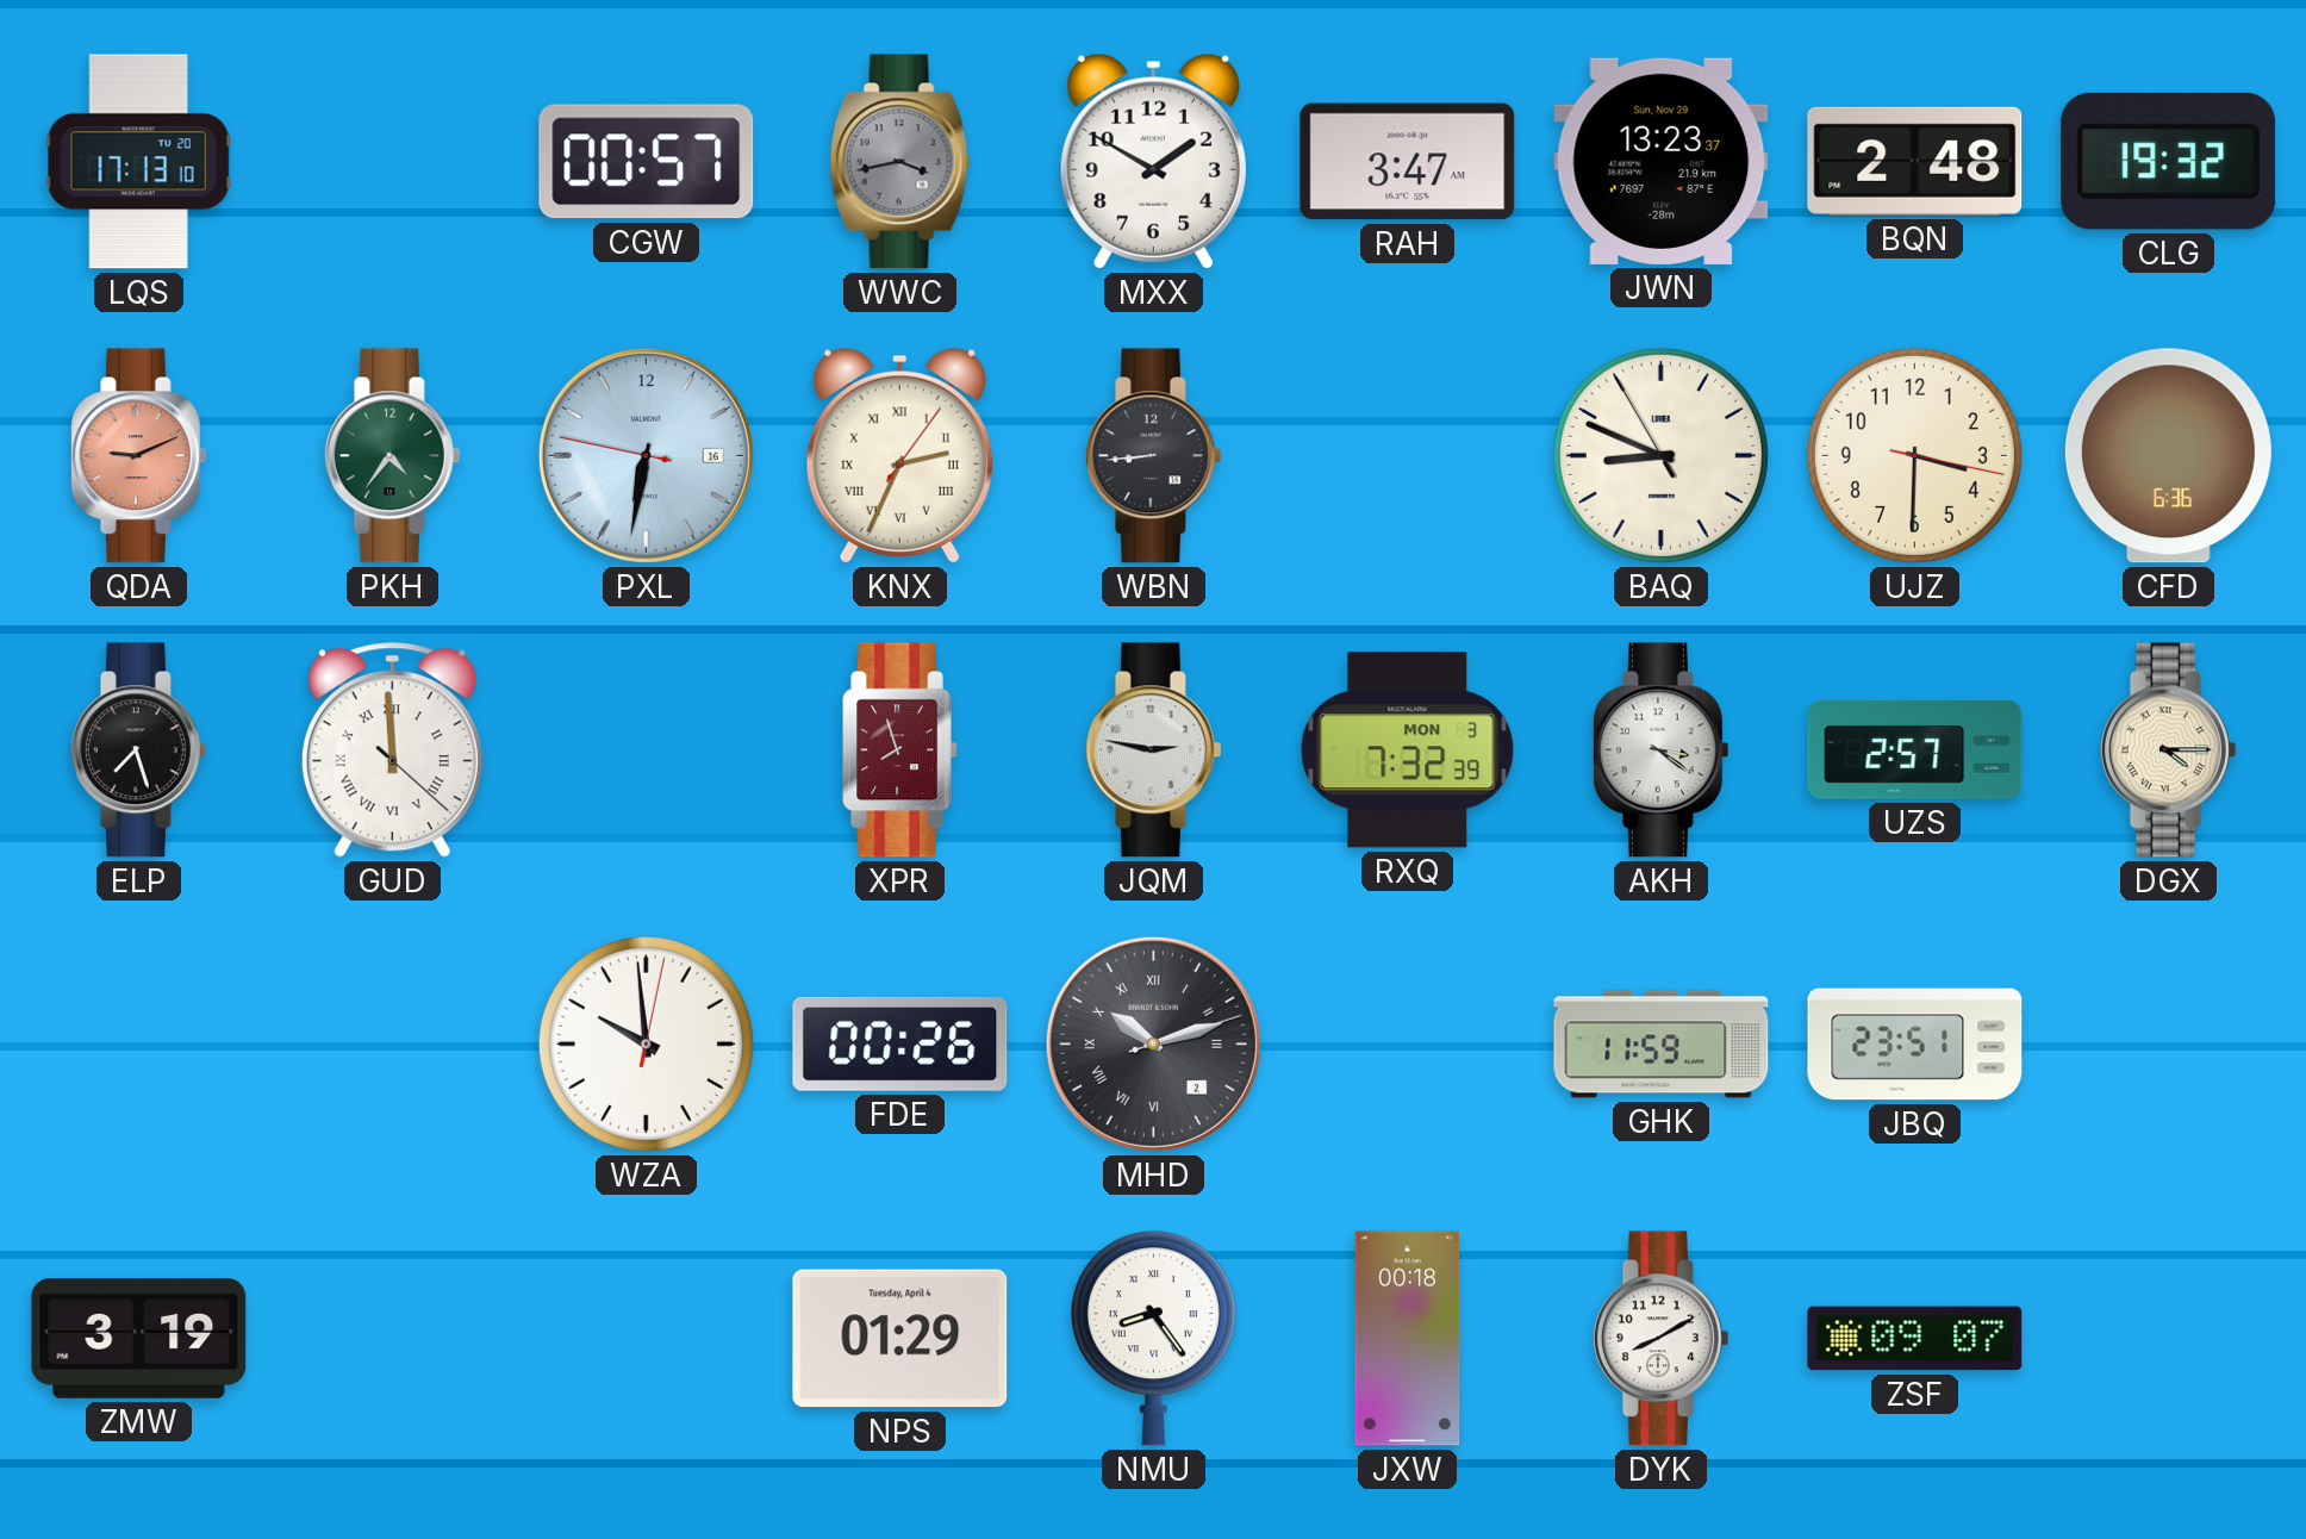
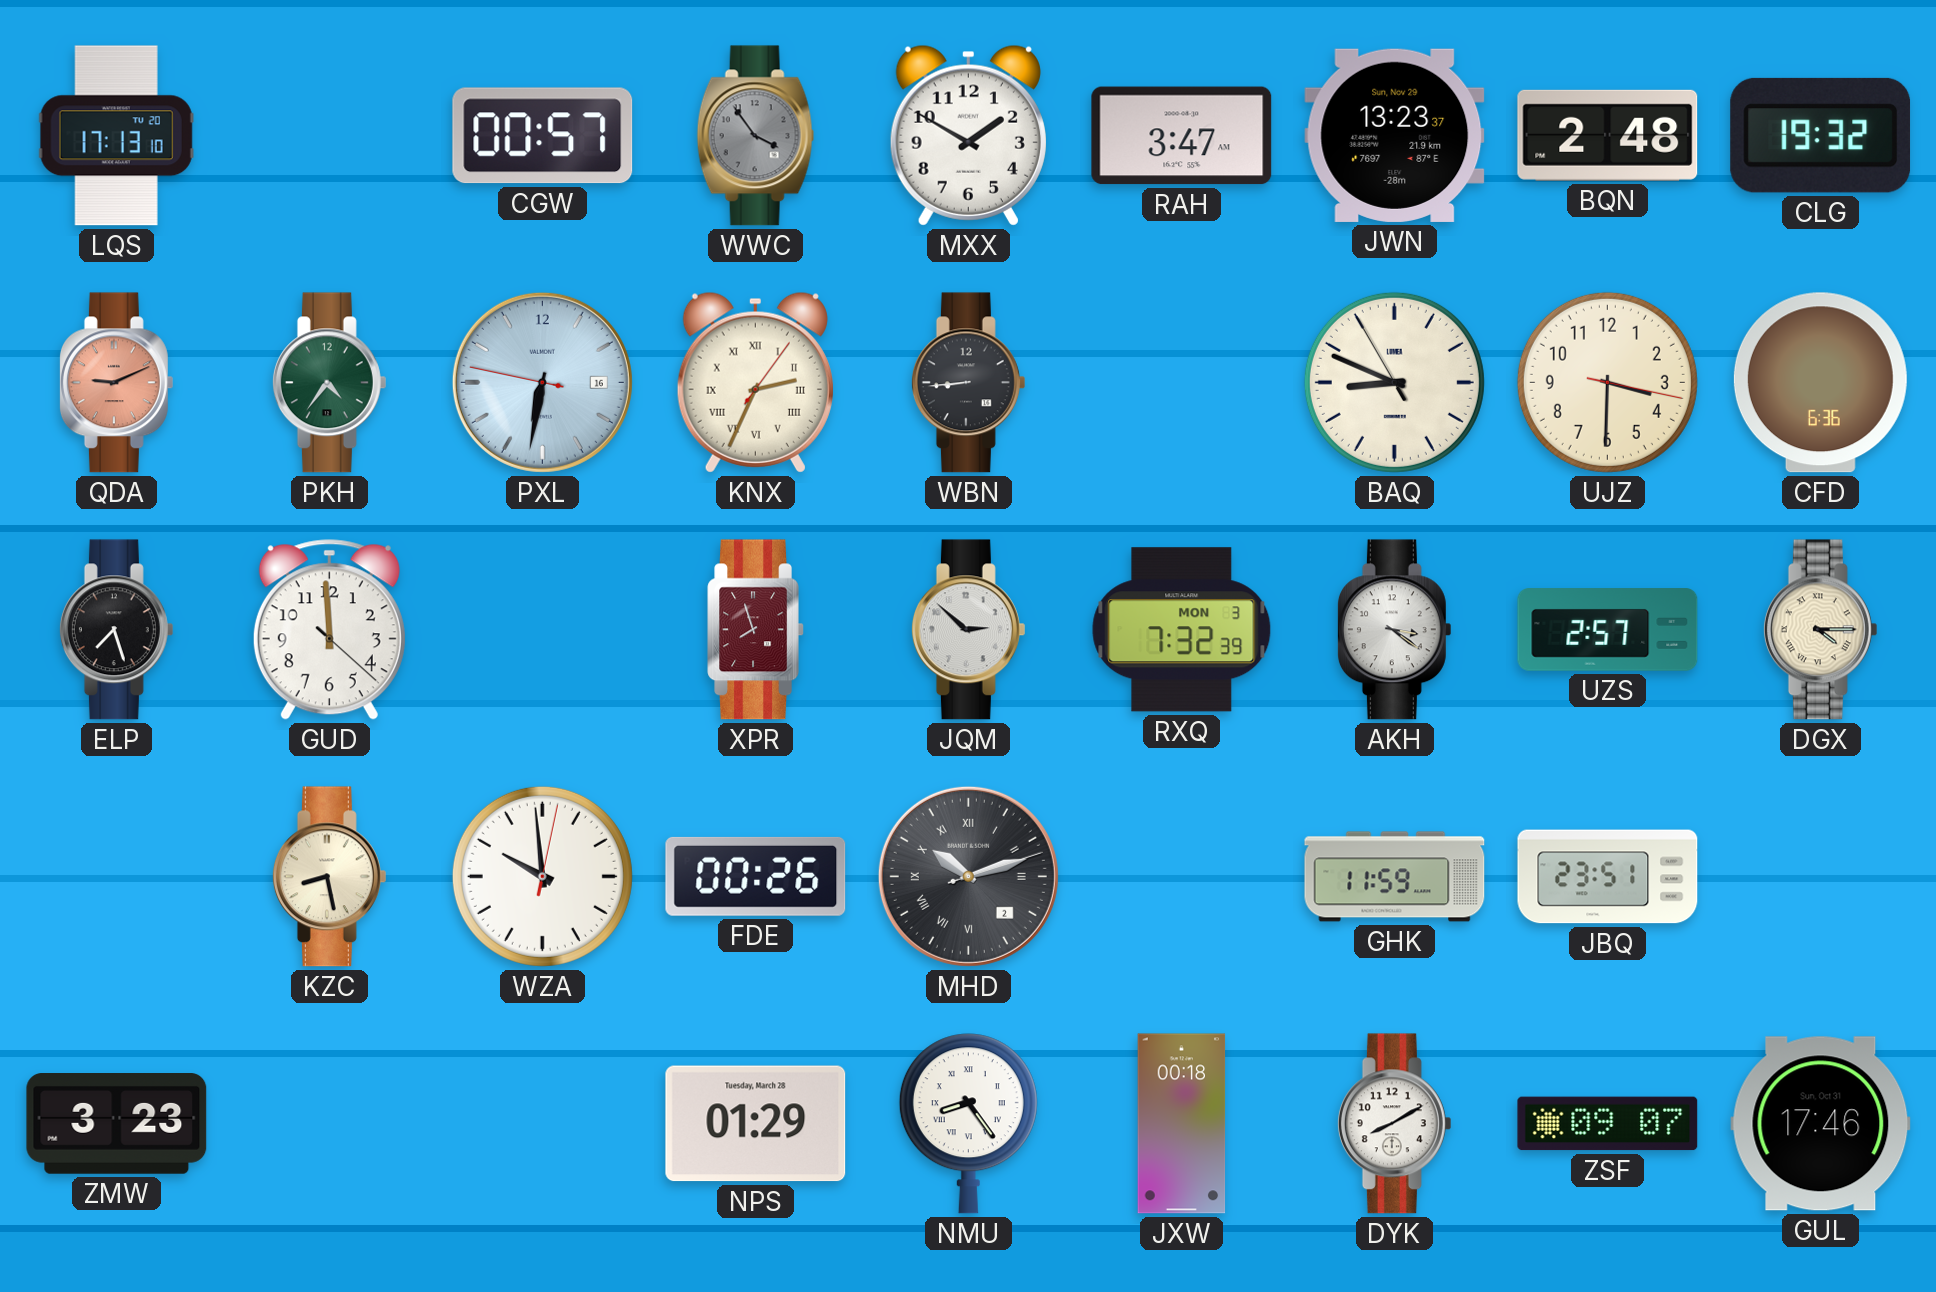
WWC: 3:43 -> 3:54
GUD numerals: Roman -> Arabic
JQM: 2:47 -> 2:52
KZC: none -> 8:28
ZMW: 3:19 -> 3:23
NPS date: Tuesday, April 4 -> Tuesday, March 28
GUL: none -> 17:46
